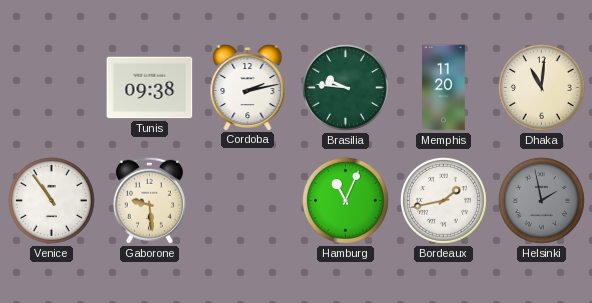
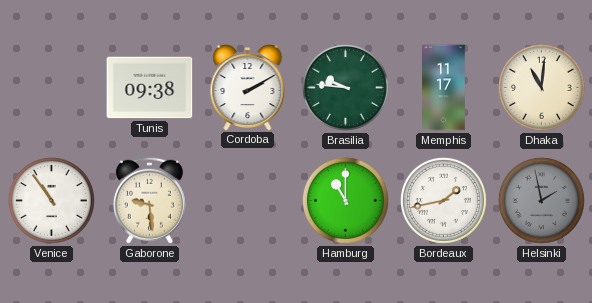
Cordoba: 2:13 -> 2:10
Memphis: 11:20 -> 11:17
Hamburg: 11:04 -> 11:00
